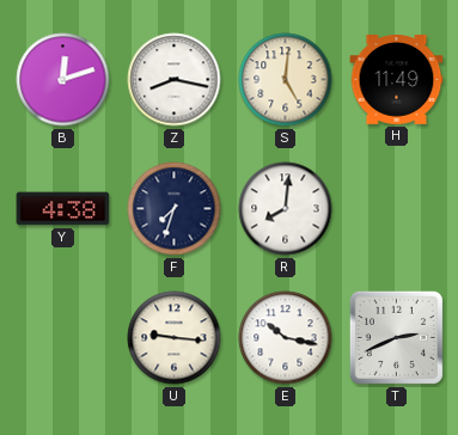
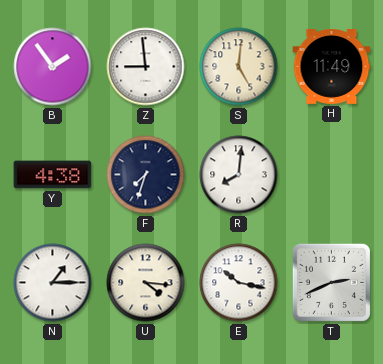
B: 12:12 -> 1:54
Z: 8:17 -> 8:59
N: none -> 1:15
U: 9:16 -> 4:16
